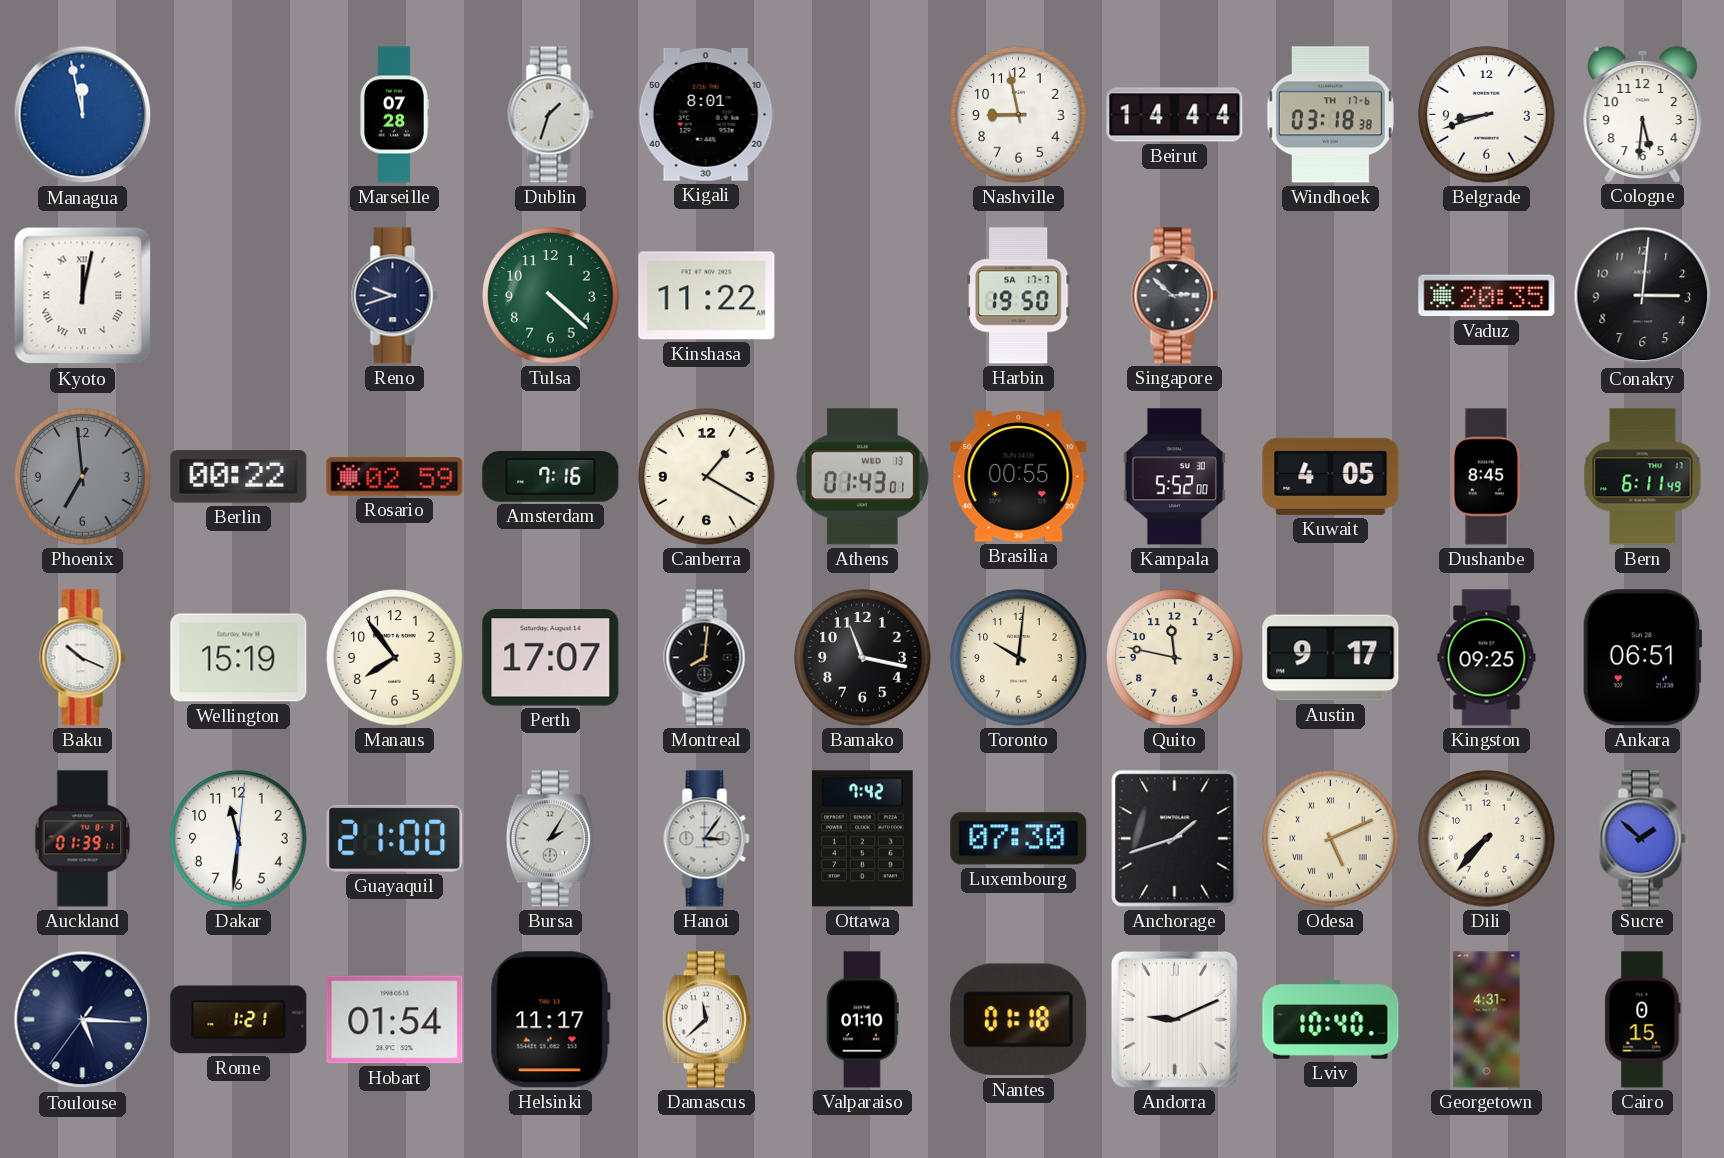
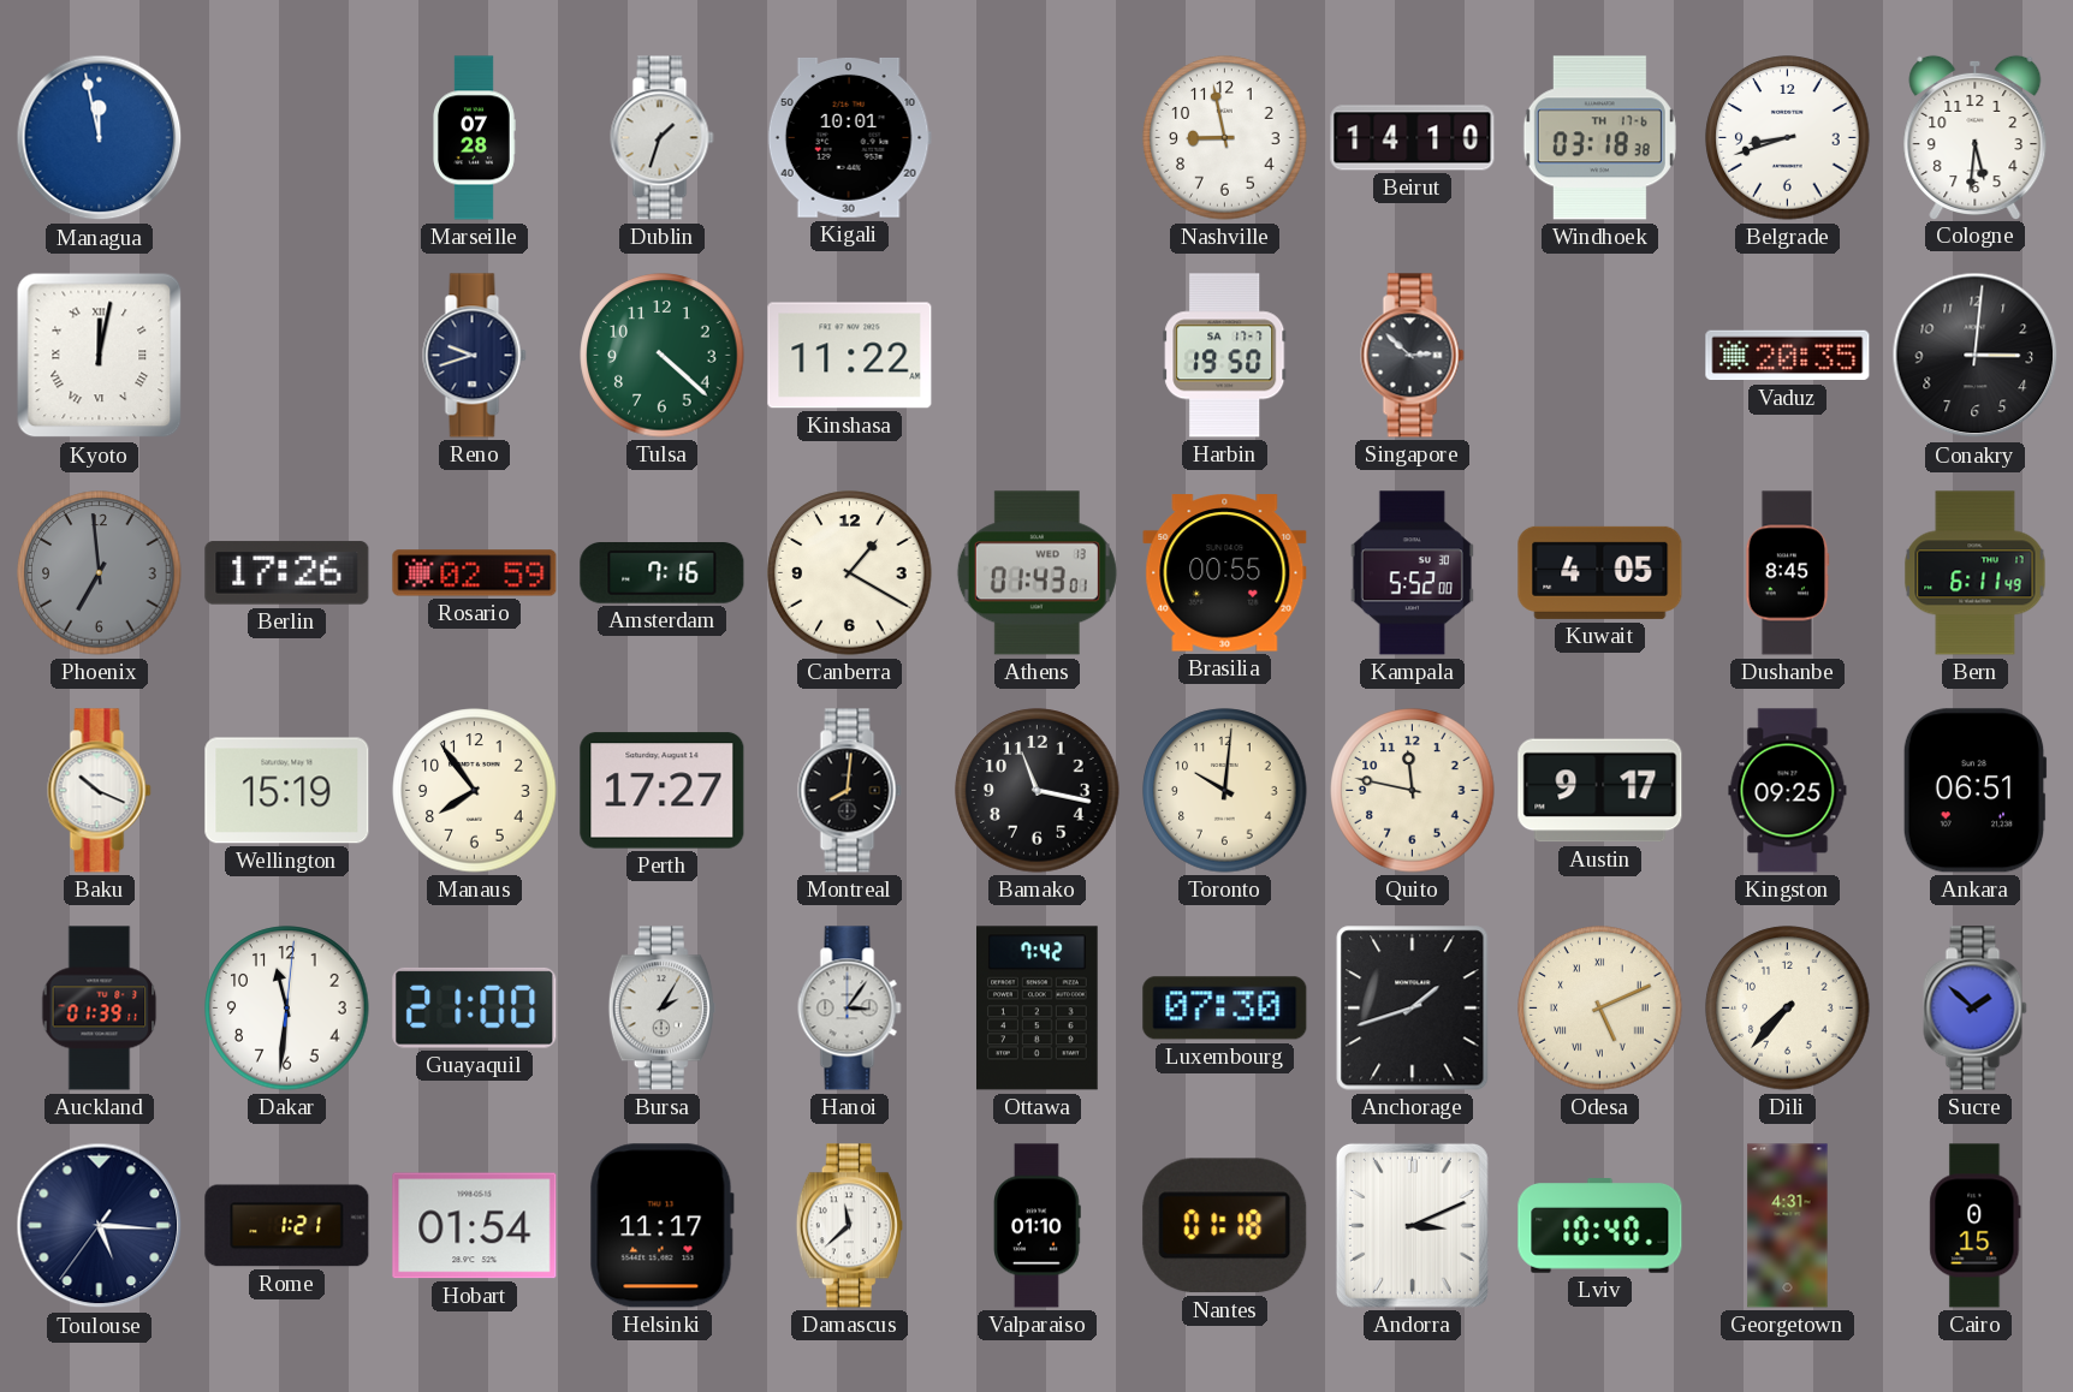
Kigali: 8:01 -> 10:01
Beirut: 14:44 -> 14:10
Berlin: 00:22 -> 17:26
Perth: 17:07 -> 17:27
Andorra: 9:11 -> 3:11
